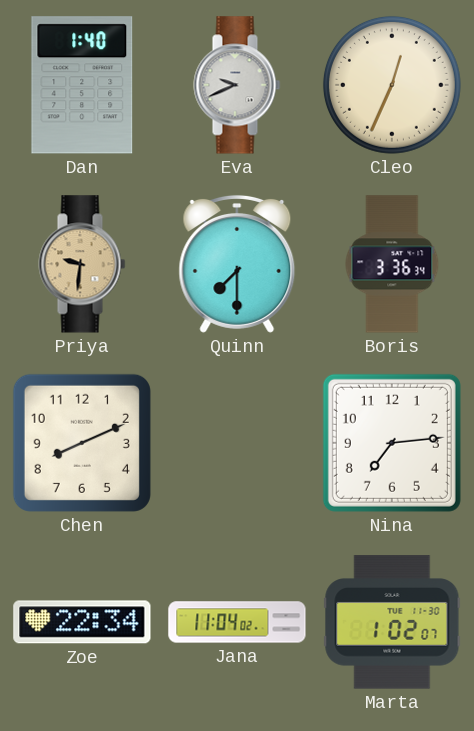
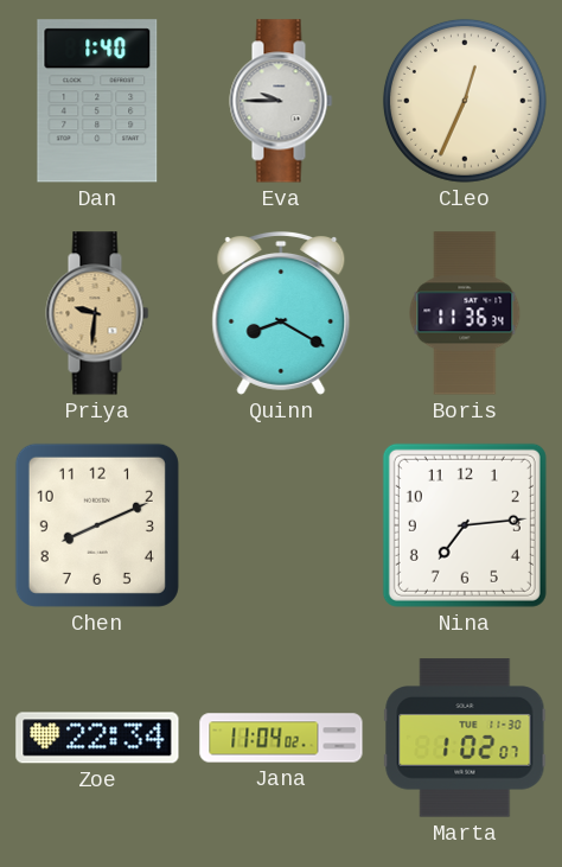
Eva: 9:41 -> 9:45
Quinn: 7:30 -> 8:20
Boris: 3:36 -> 11:36
